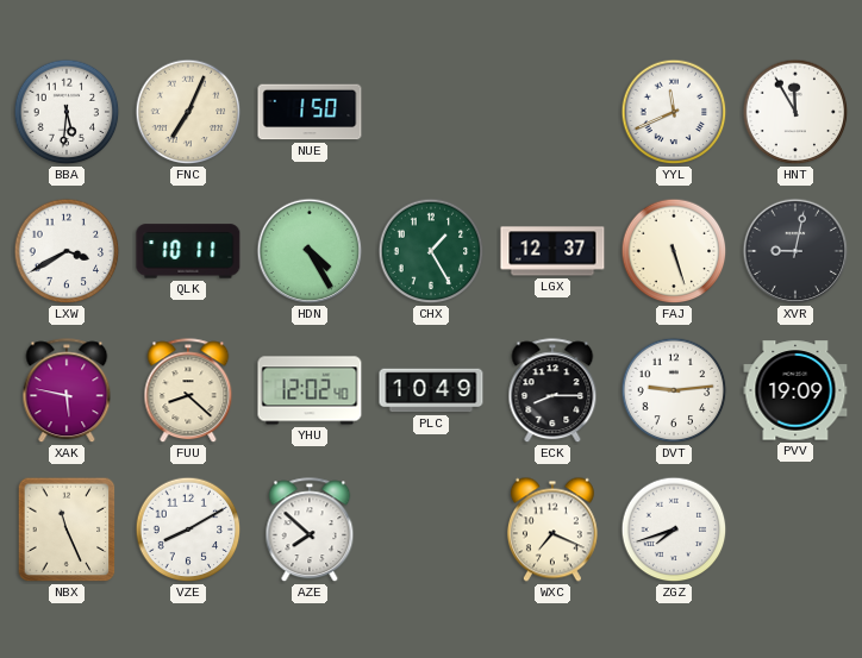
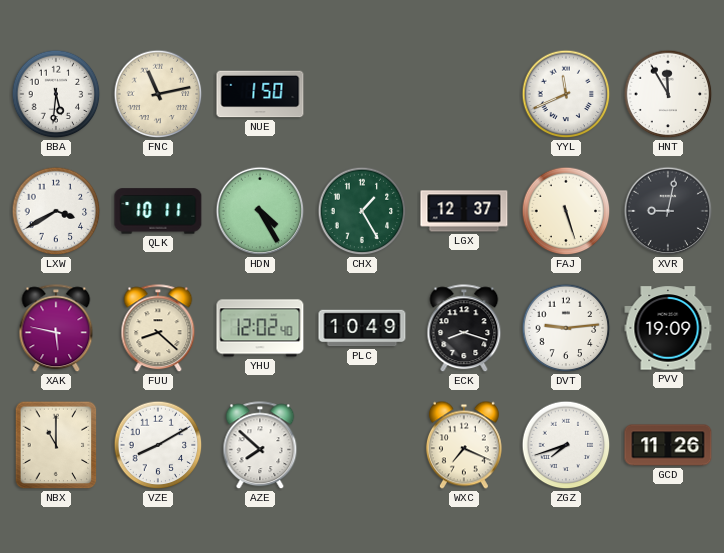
FNC: 7:04 -> 11:13
ECK: 8:15 -> 8:18
NBX: 11:26 -> 11:00
GCD: none -> 11:26
